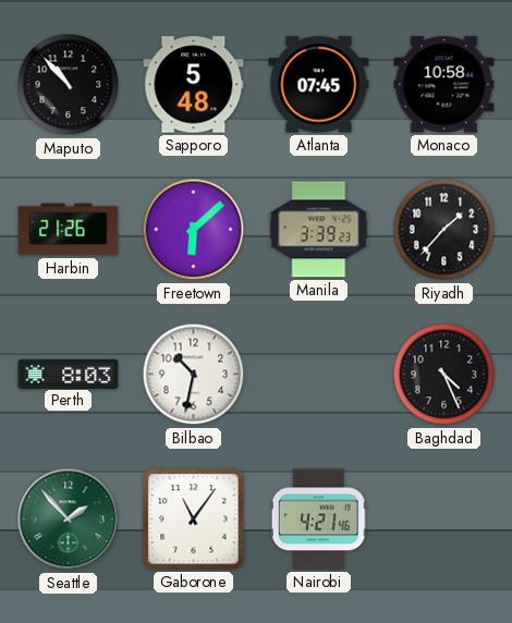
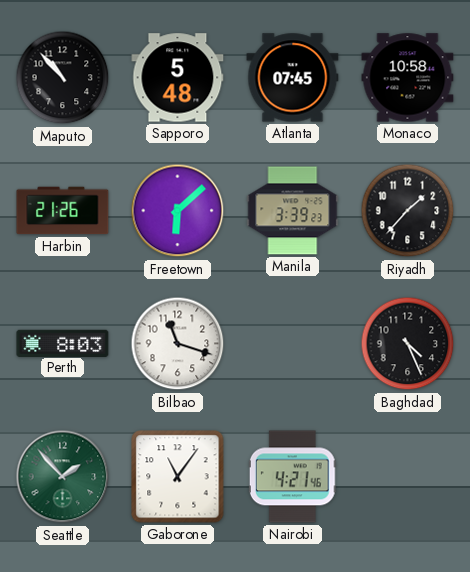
Bilbao: 10:32 -> 11:18
